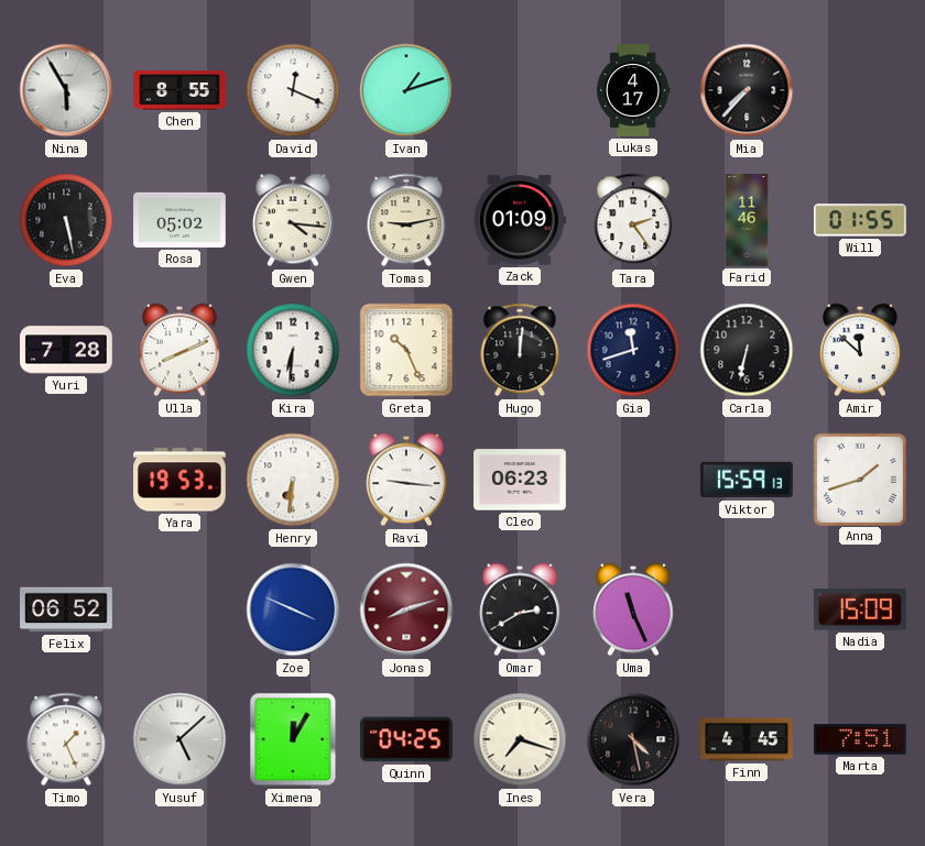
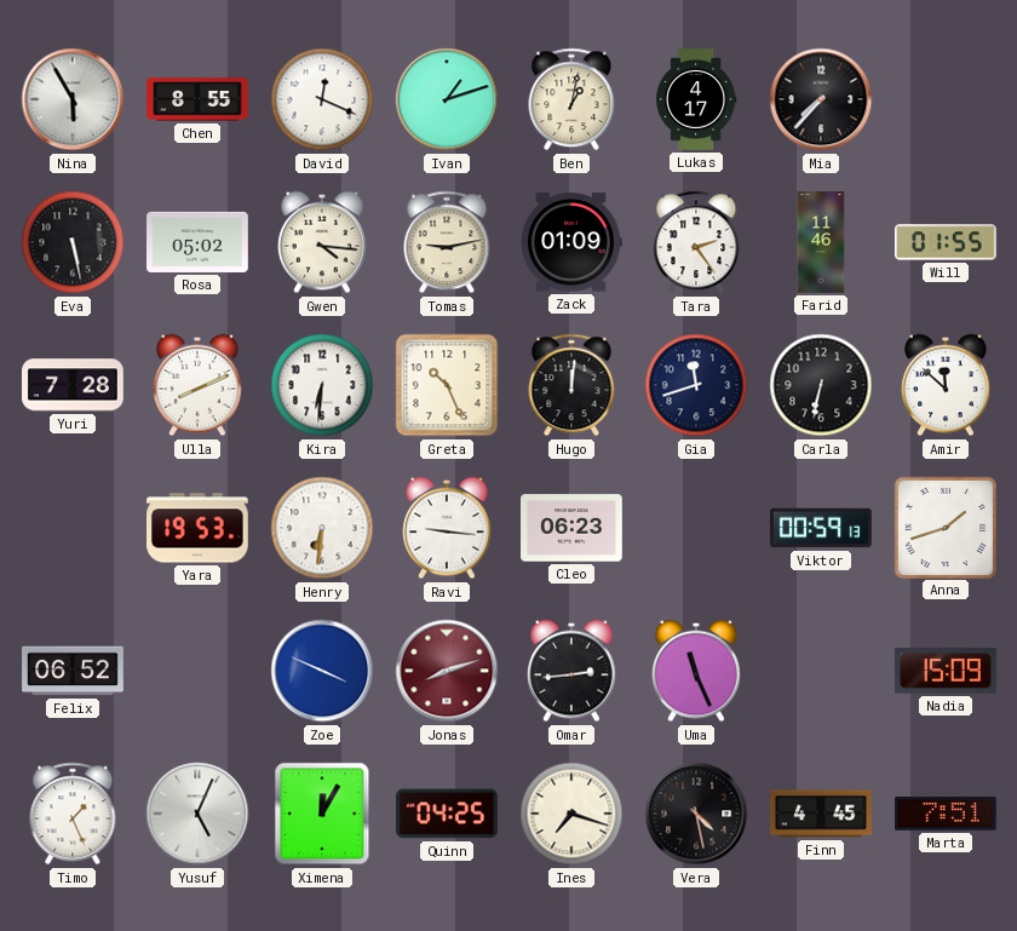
Ben: none -> 1:02
Viktor: 15:59 -> 00:59
Omar: 2:40 -> 2:44
Yusuf: 5:08 -> 5:04
